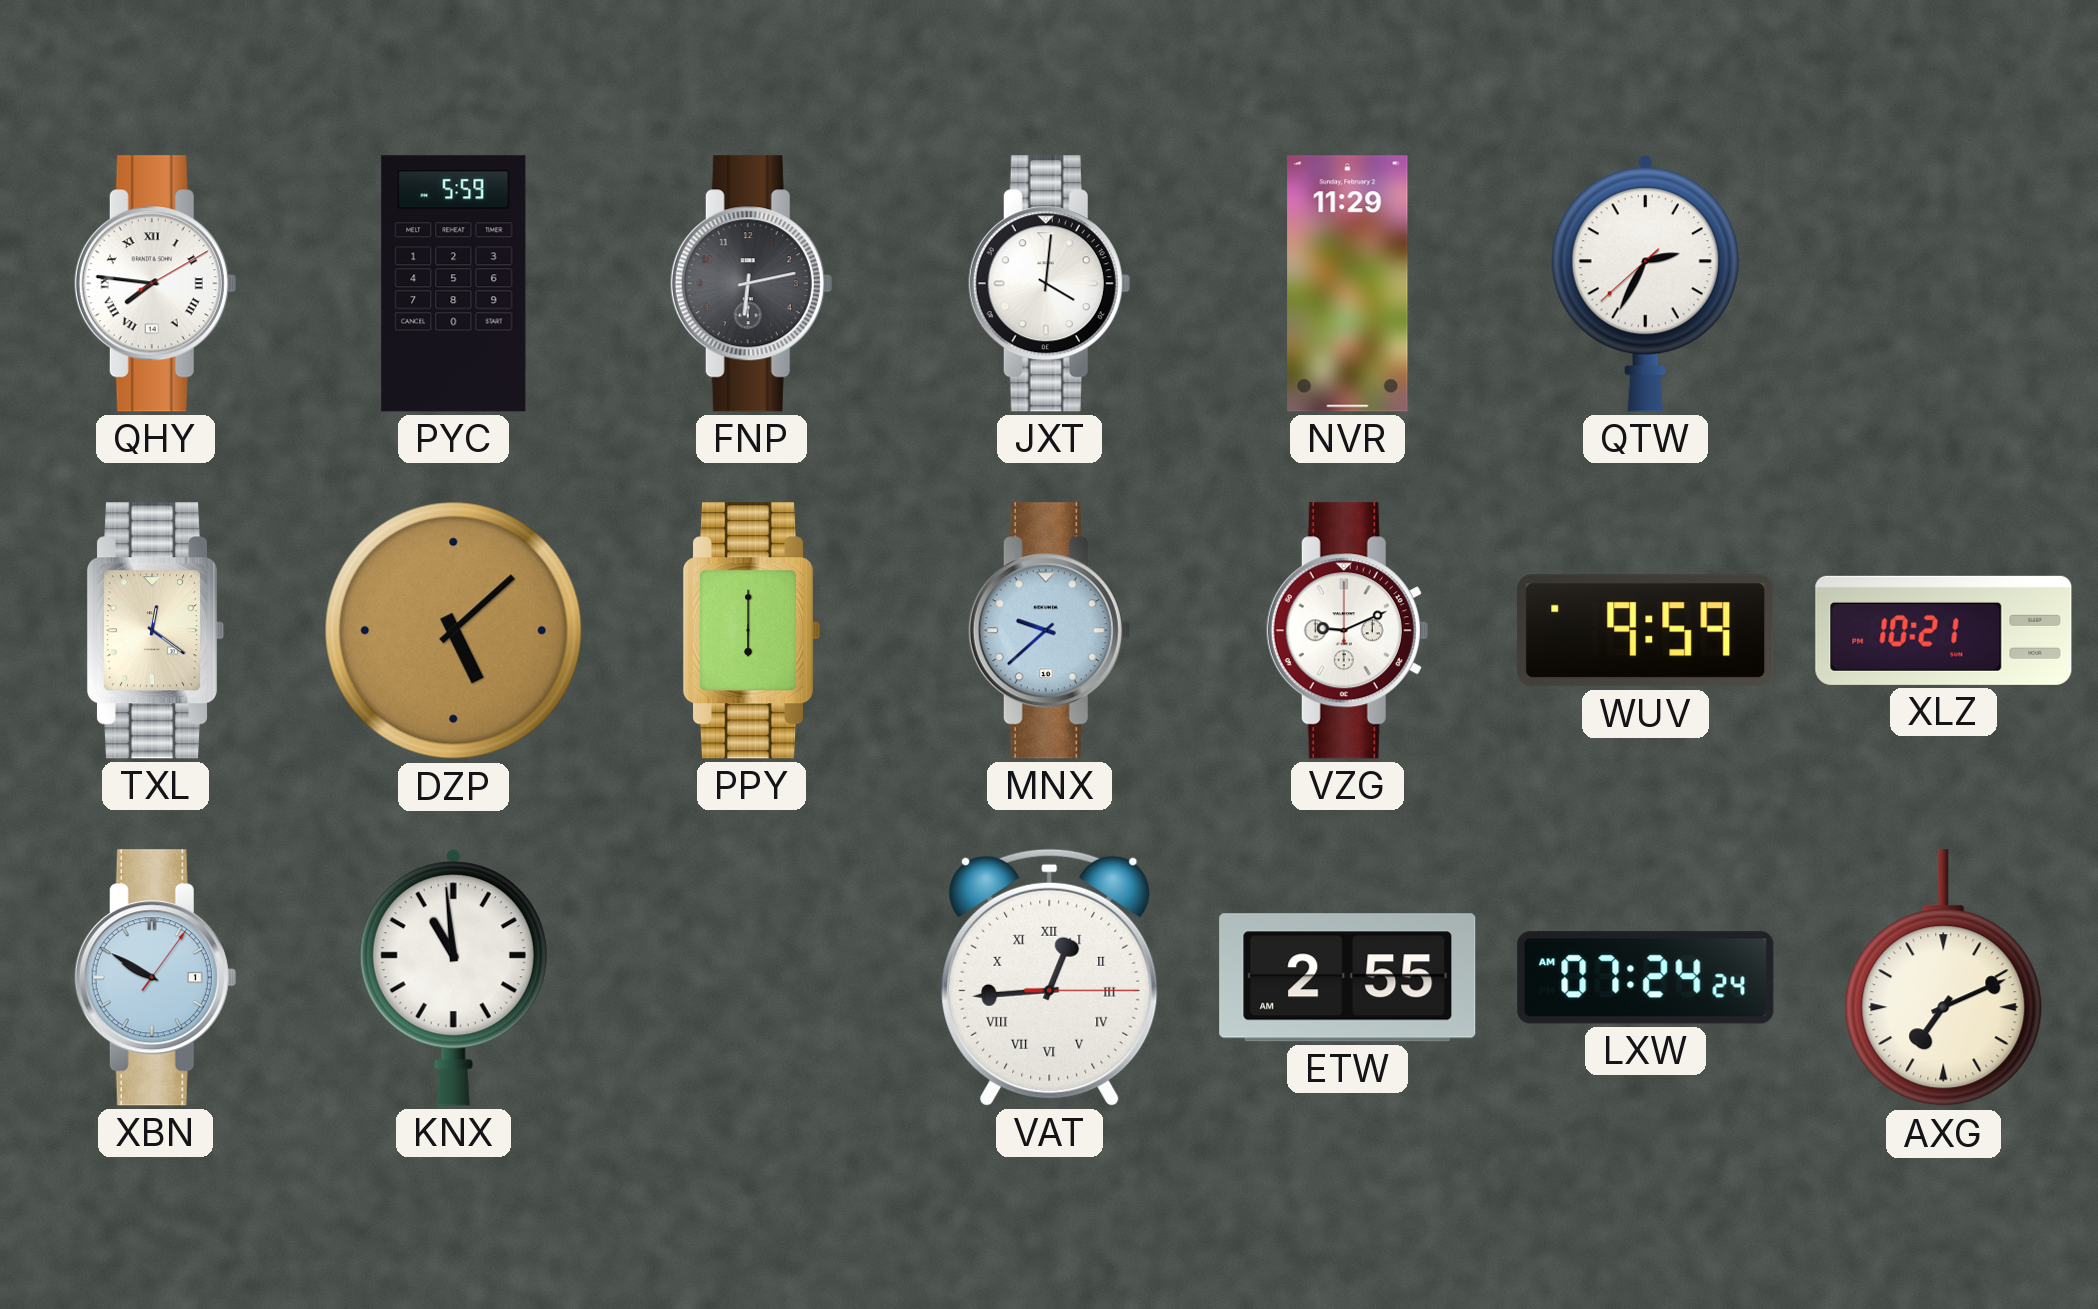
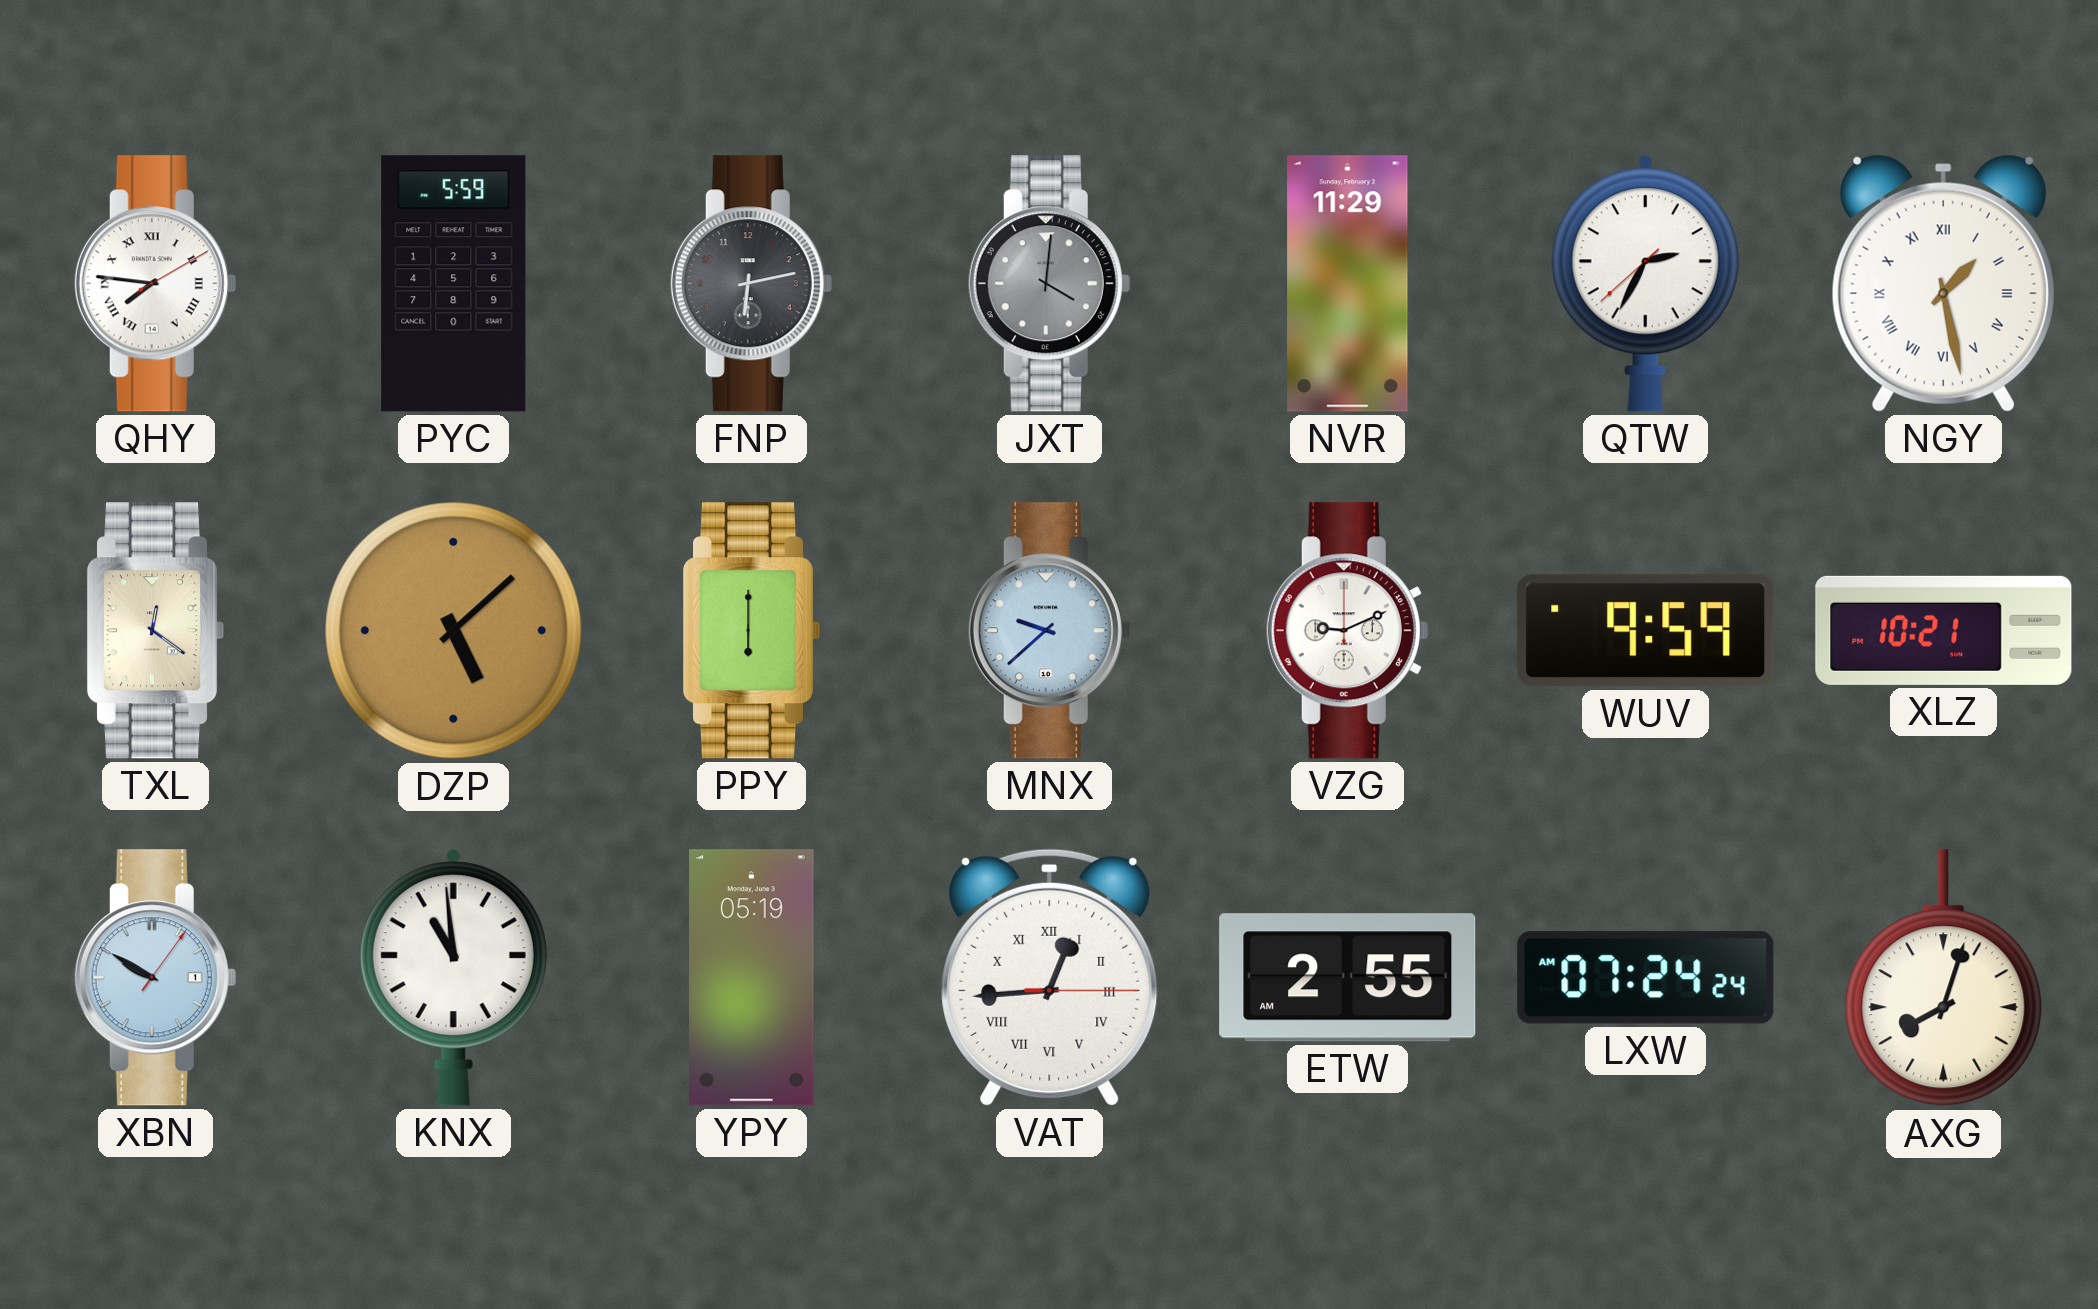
JXT dial: white -> grey
NGY: none -> 1:28
YPY: none -> 05:19
AXG: 7:11 -> 8:03
